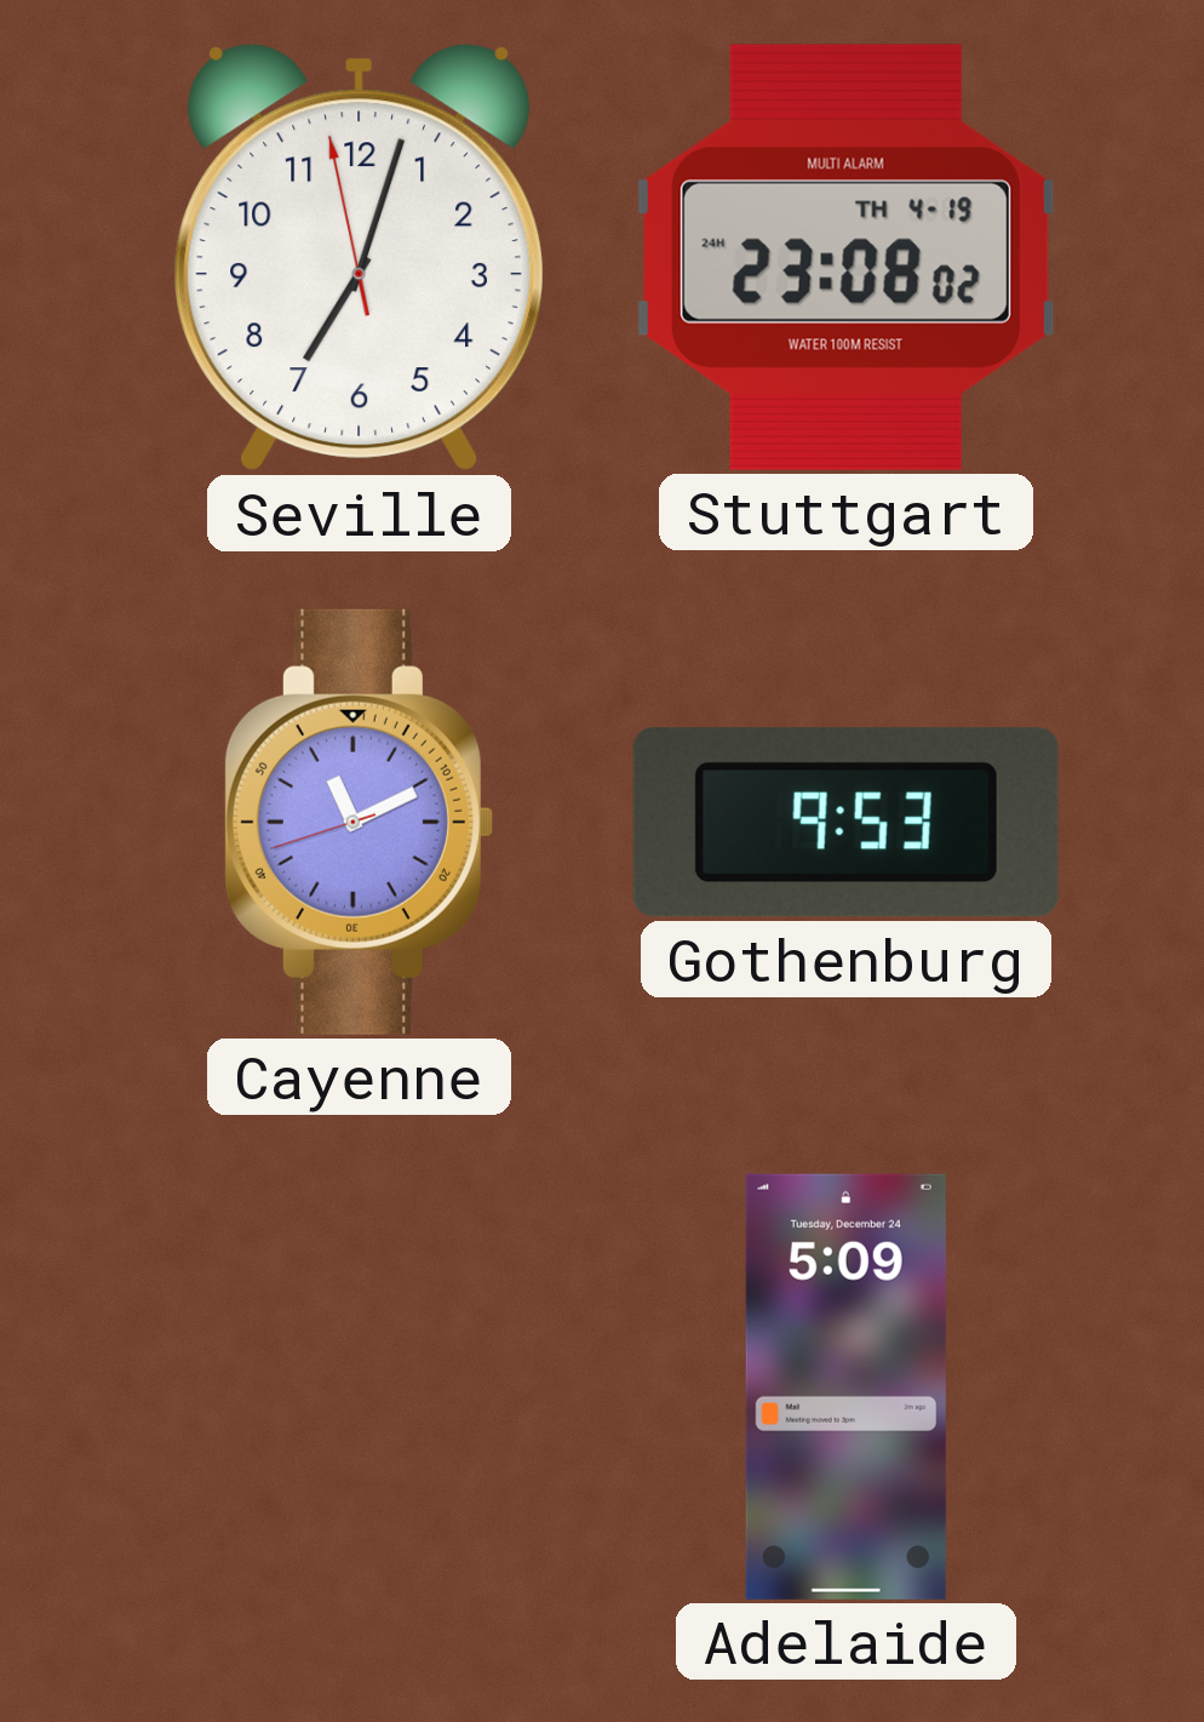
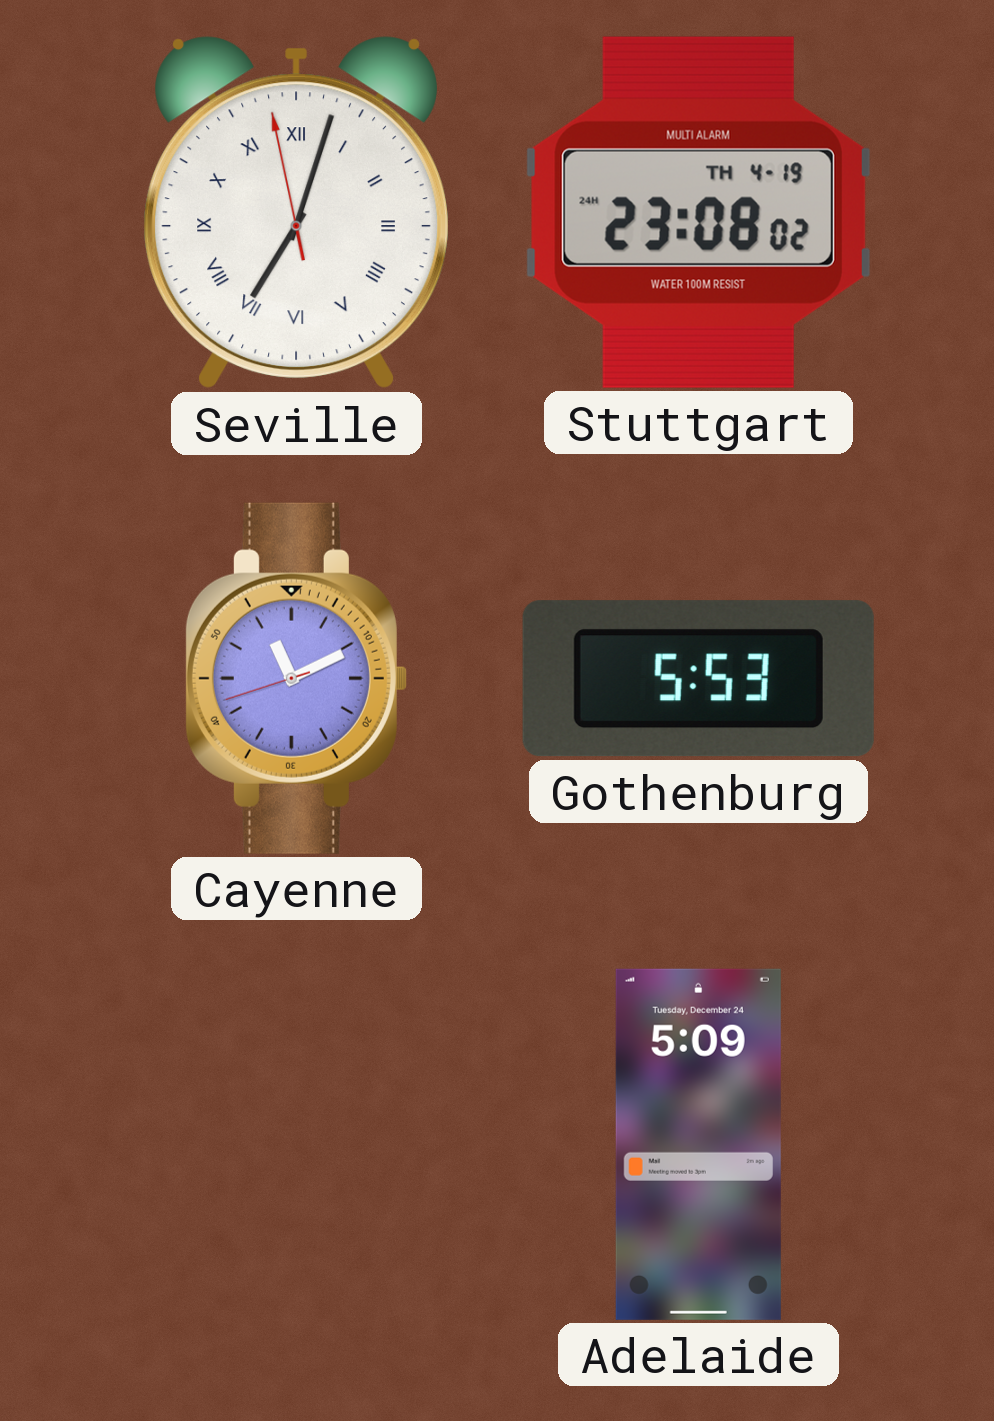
Seville numerals: Arabic -> Roman
Gothenburg: 9:53 -> 5:53
